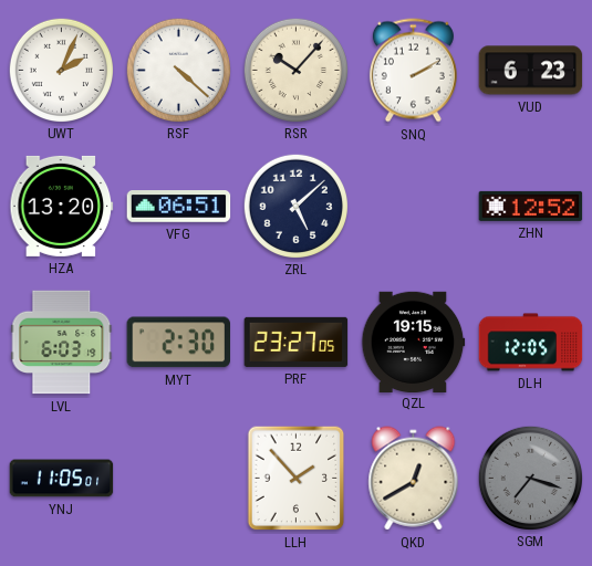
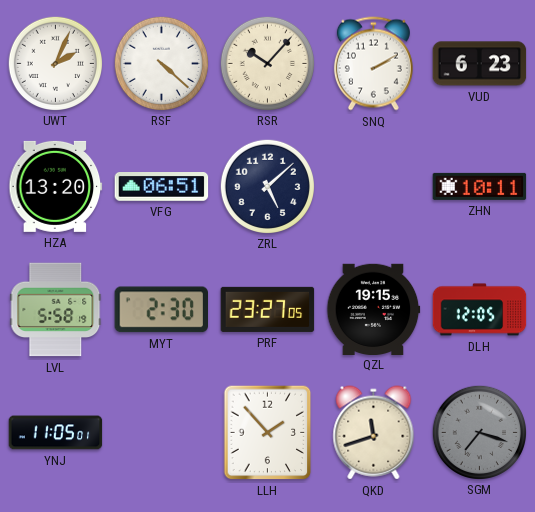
ZHN: 12:52 -> 10:11
LVL: 6:03 -> 5:58
QKD: 12:40 -> 11:42
